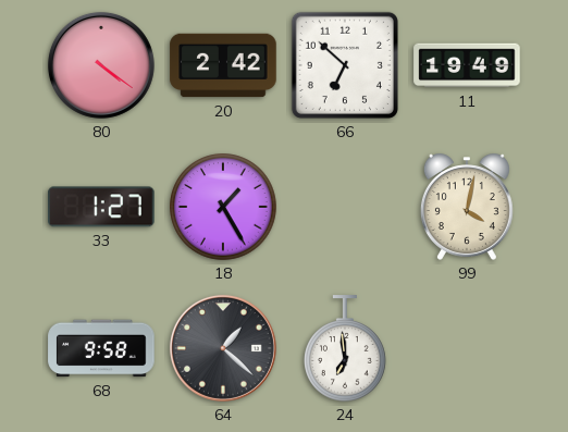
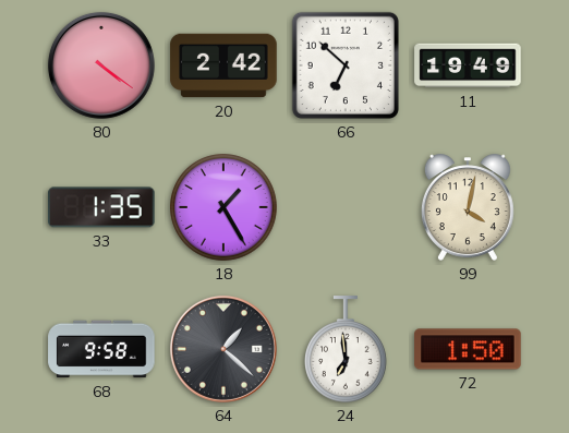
33: 1:27 -> 1:35
72: none -> 1:50
